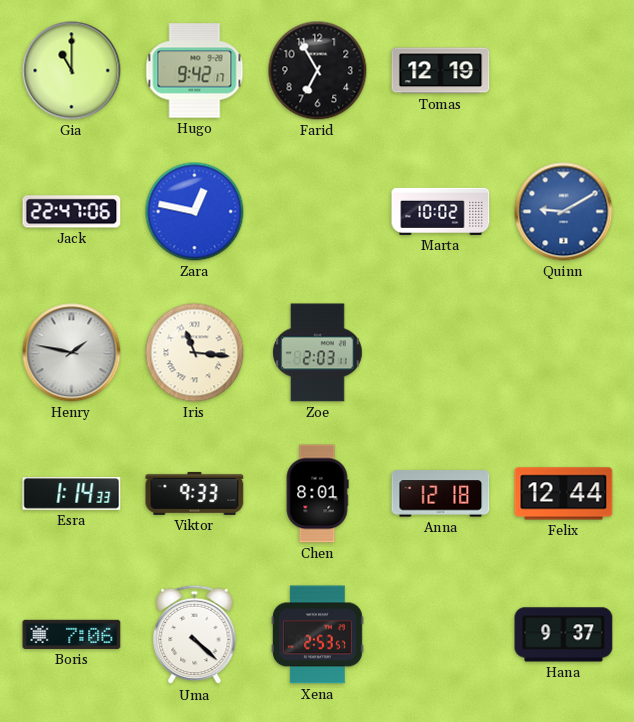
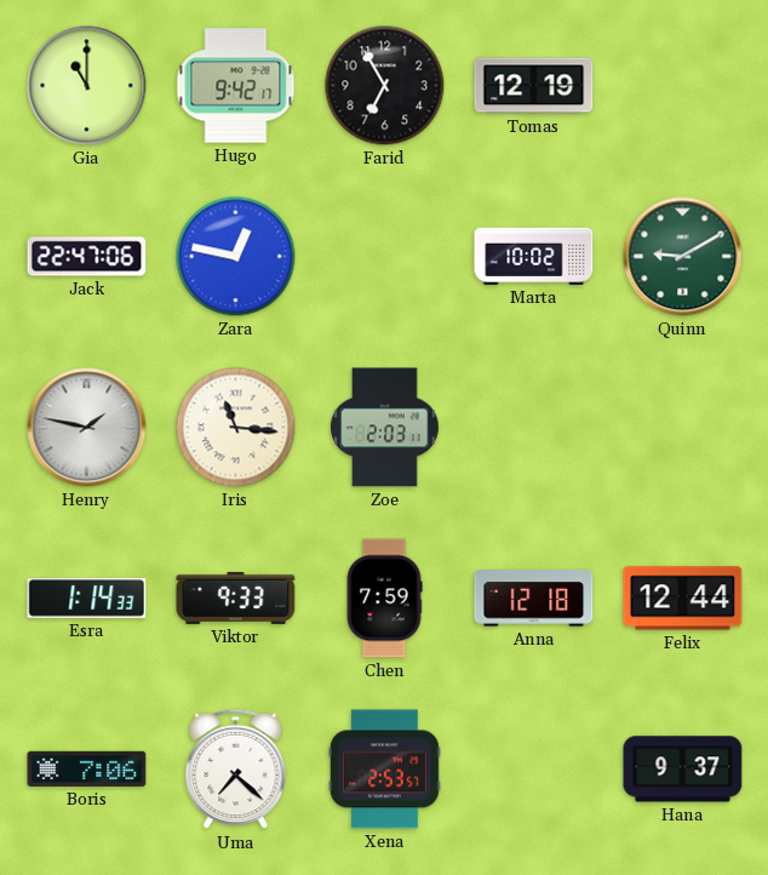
Quinn dial: blue -> green
Chen: 8:01 -> 7:59
Uma: 4:22 -> 7:22
